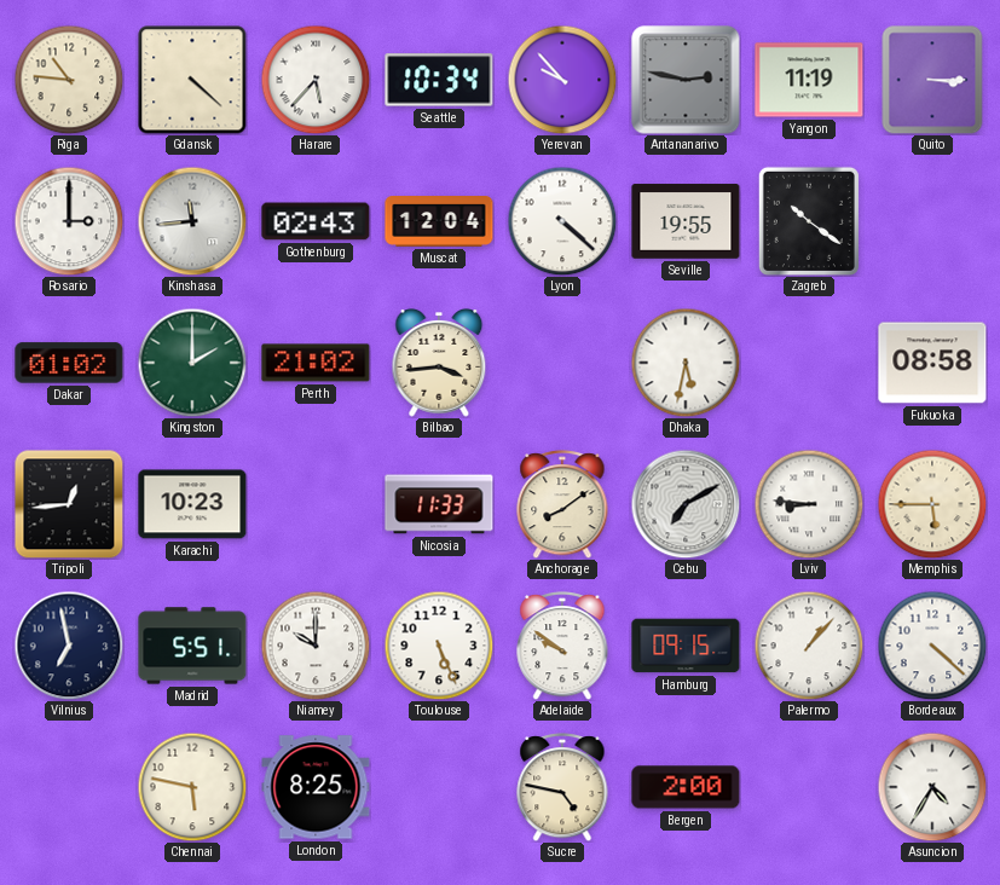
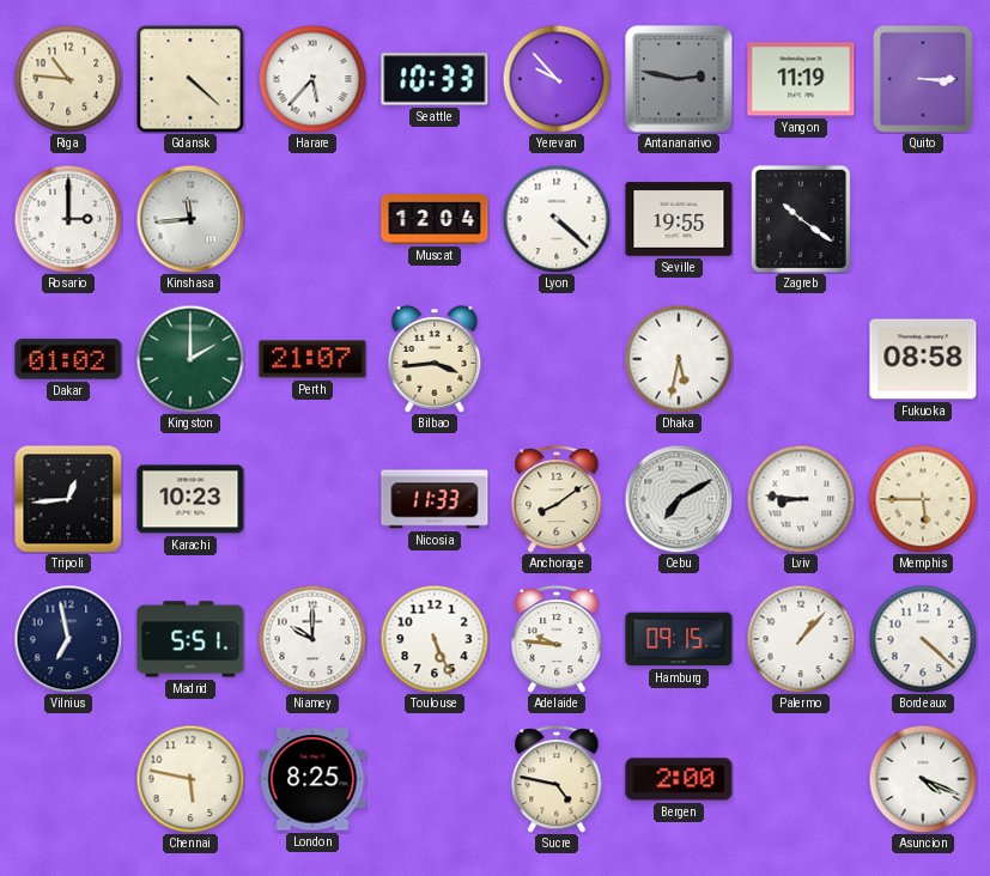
Seattle: 10:34 -> 10:33
Gothenburg: 02:43 -> none
Perth: 21:02 -> 21:07
Adelaide: 9:51 -> 9:46
Asuncion: 4:35 -> 4:19
